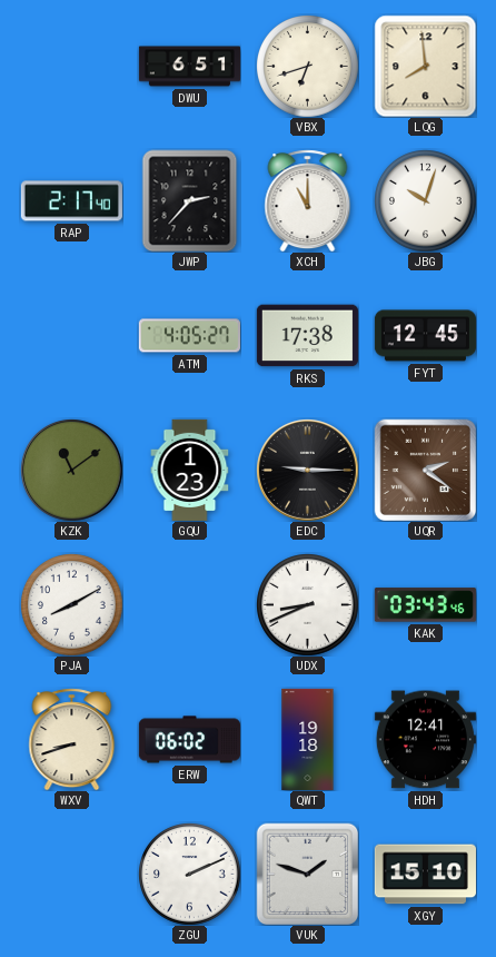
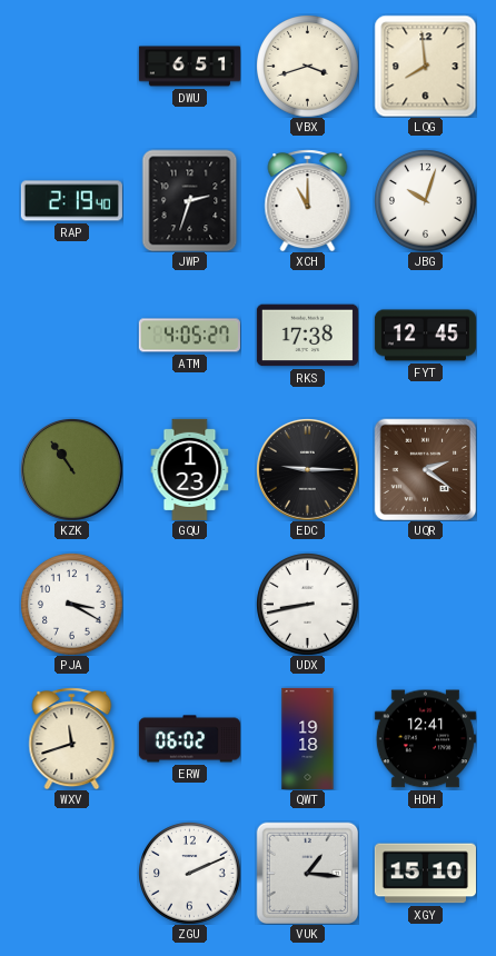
VBX: 6:42 -> 3:42
RAP: 2:17 -> 2:19
JWP: 2:37 -> 2:33
KZK: 11:09 -> 10:54
PJA: 8:10 -> 3:20
UDX: 8:41 -> 8:43
KAK: 03:43 -> none
WXV: 8:42 -> 11:42
VUK: 1:48 -> 1:16
